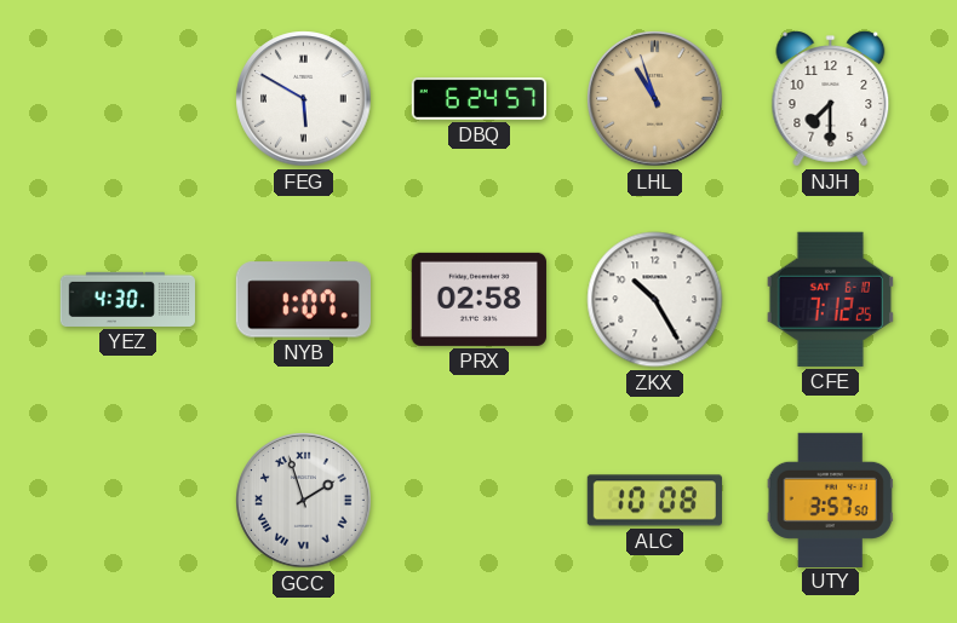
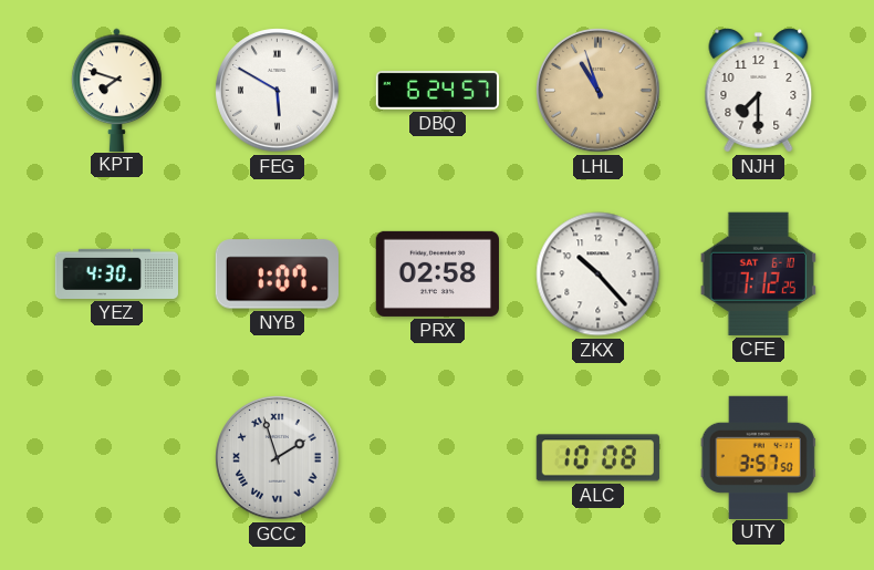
KPT: none -> 7:48
ZKX: 10:25 -> 10:23
